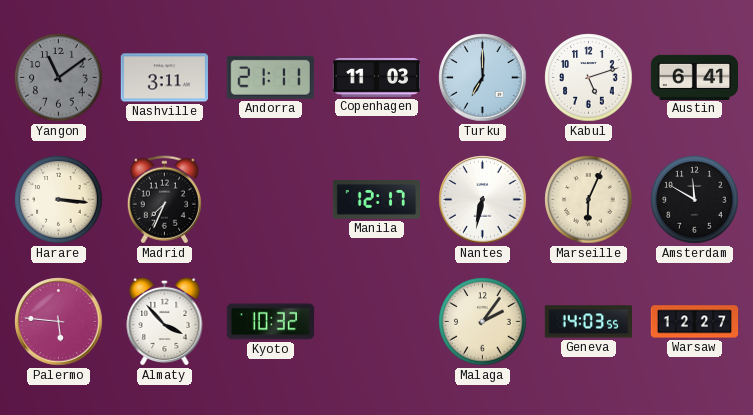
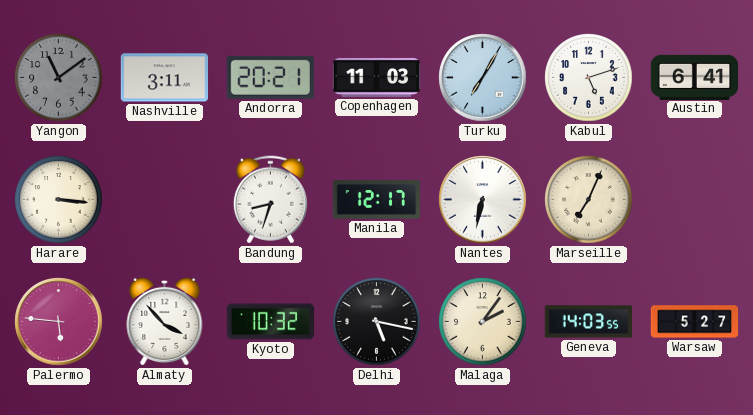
Andorra: 21:11 -> 20:21
Turku: 7:00 -> 7:05
Madrid: 7:34 -> none
Bandung: none -> 8:33
Marseille: 6:04 -> 7:04
Amsterdam: 11:50 -> none
Delhi: none -> 5:17
Warsaw: 12:27 -> 5:27
